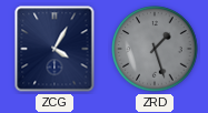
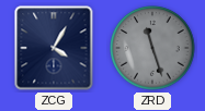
ZRD: 1:27 -> 11:27
